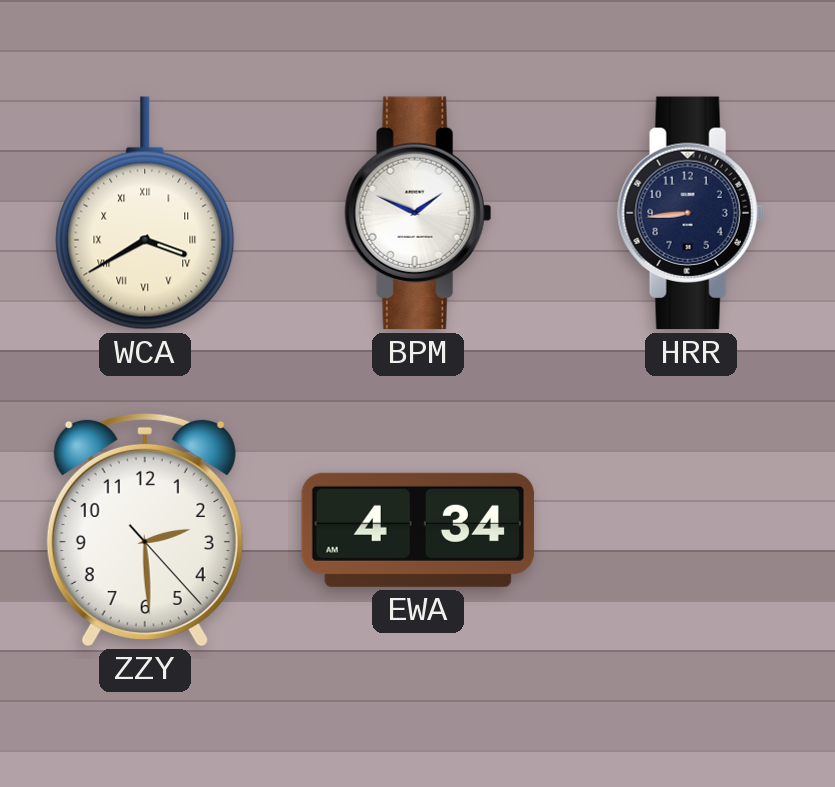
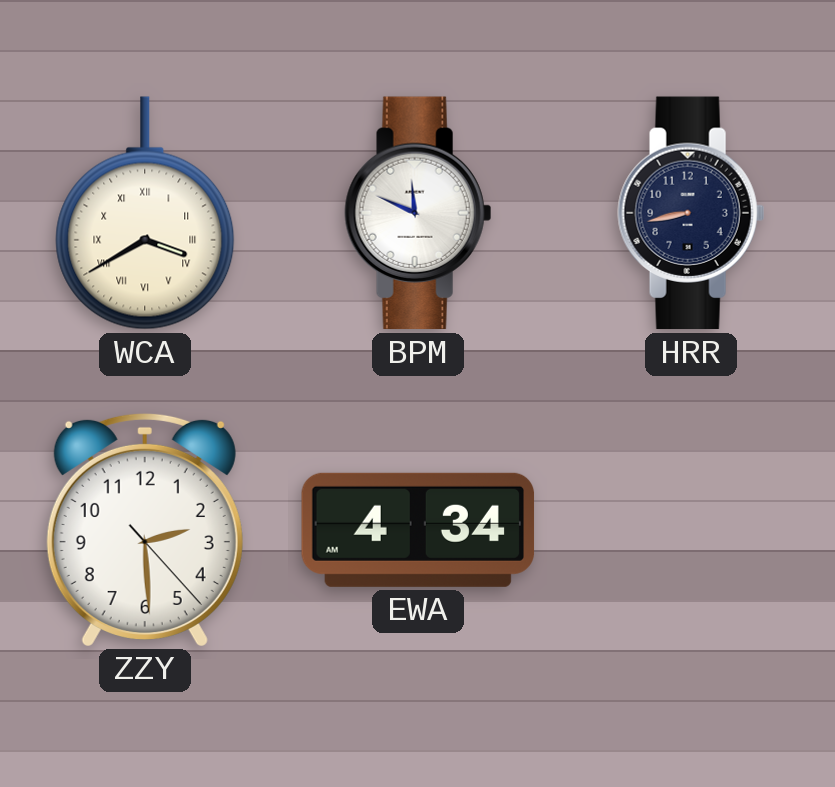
BPM: 1:49 -> 11:49
HRR: 8:44 -> 8:43
